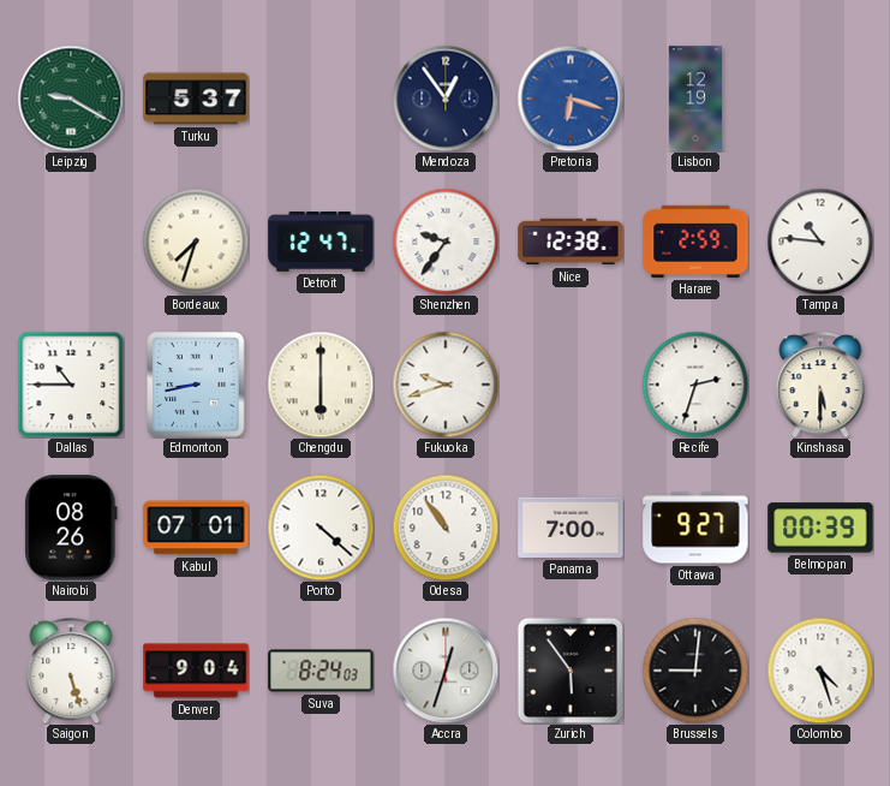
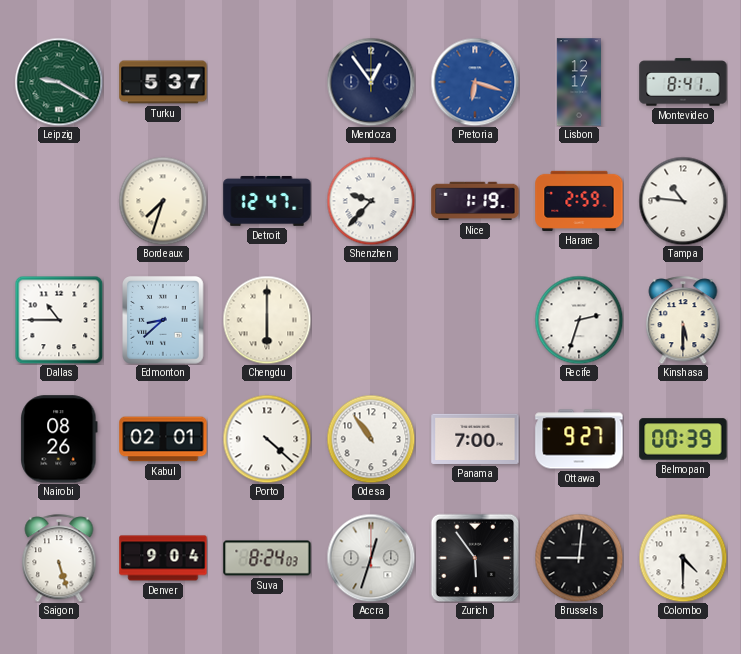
Lisbon: 12:19 -> 12:17
Montevideo: none -> 8:41
Shenzhen: 9:36 -> 9:37
Nice: 12:38 -> 1:19
Edmonton: 8:43 -> 8:38
Fukuoka: 9:42 -> none
Kabul: 07:01 -> 02:01
Colombo: 4:27 -> 4:30
